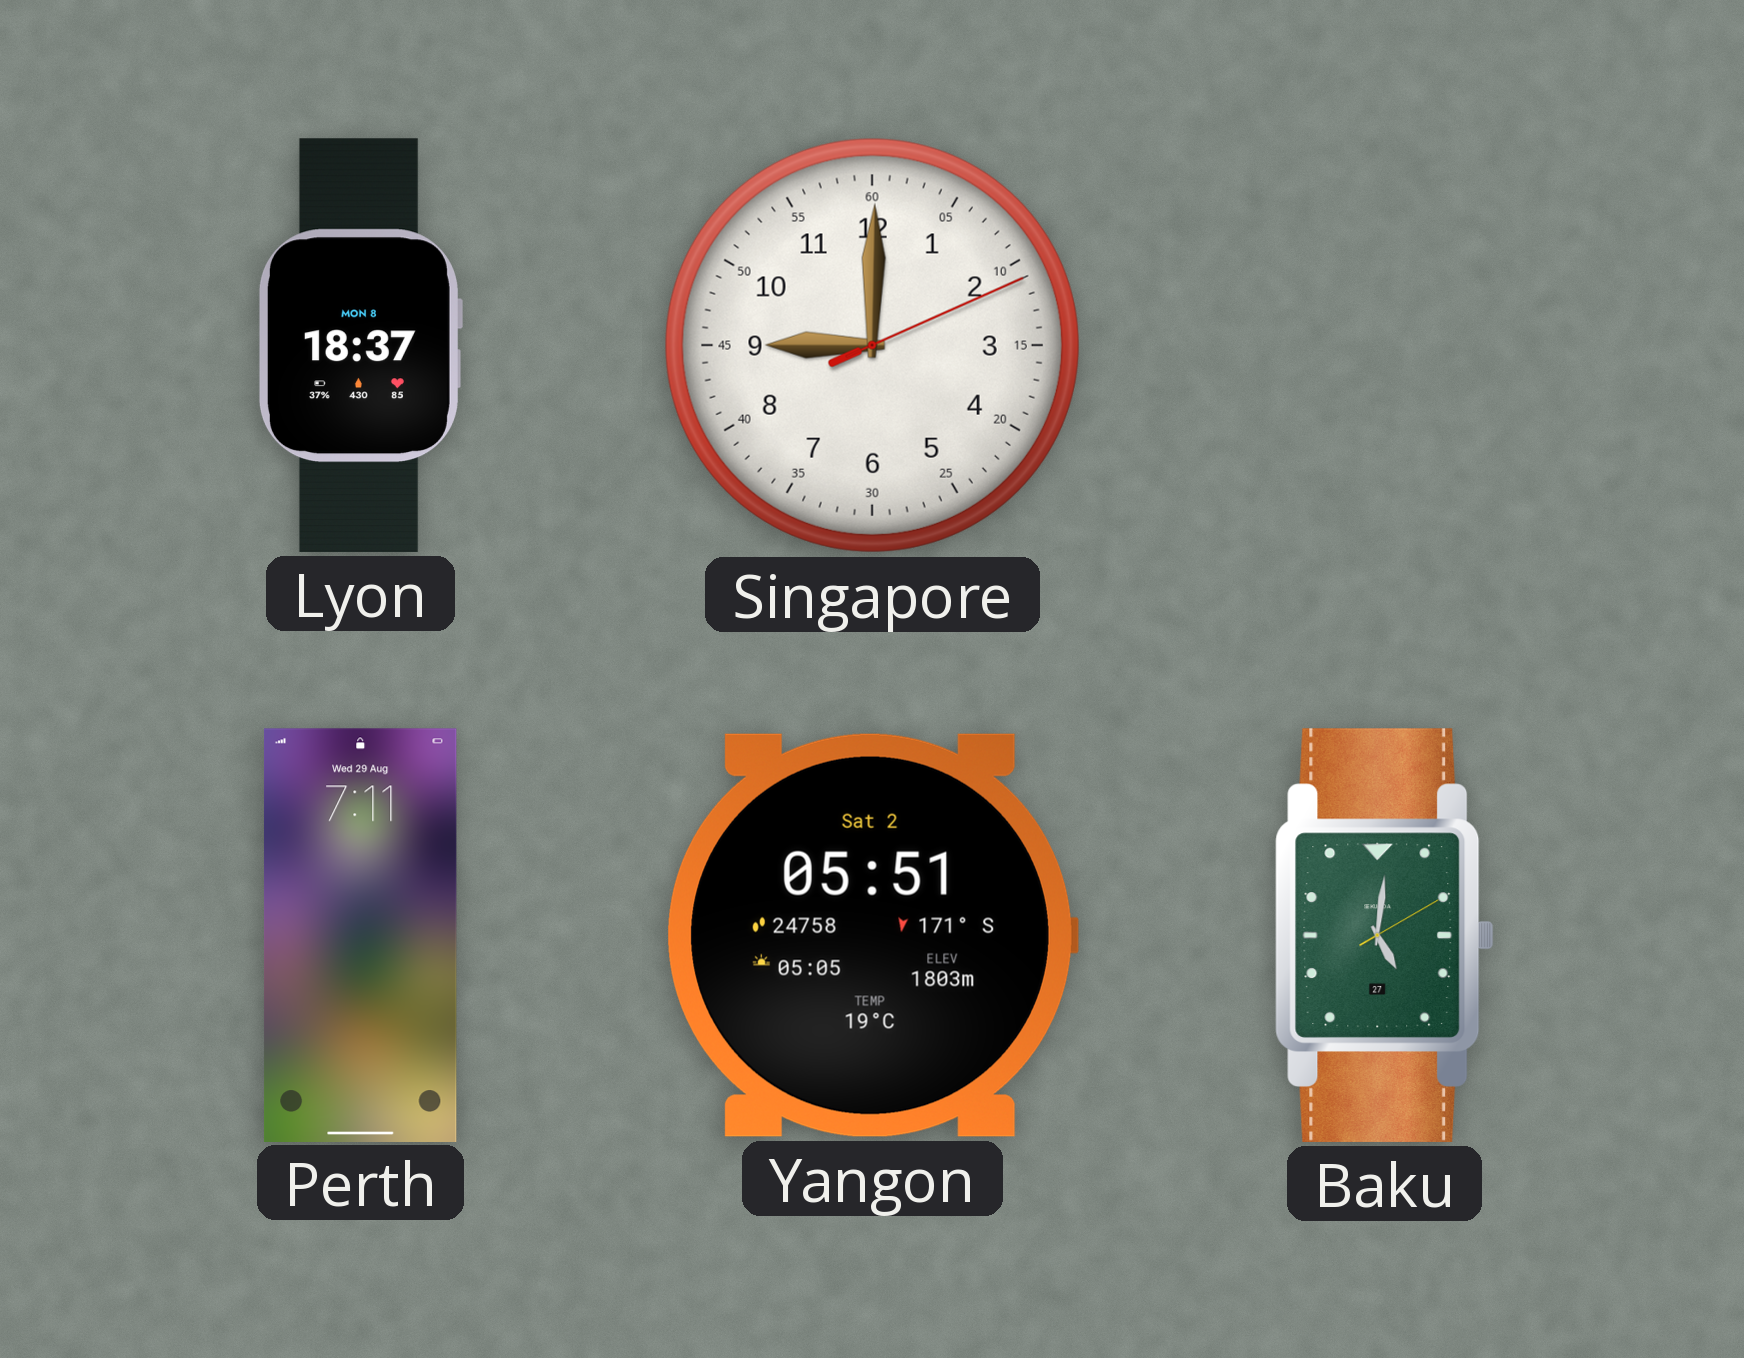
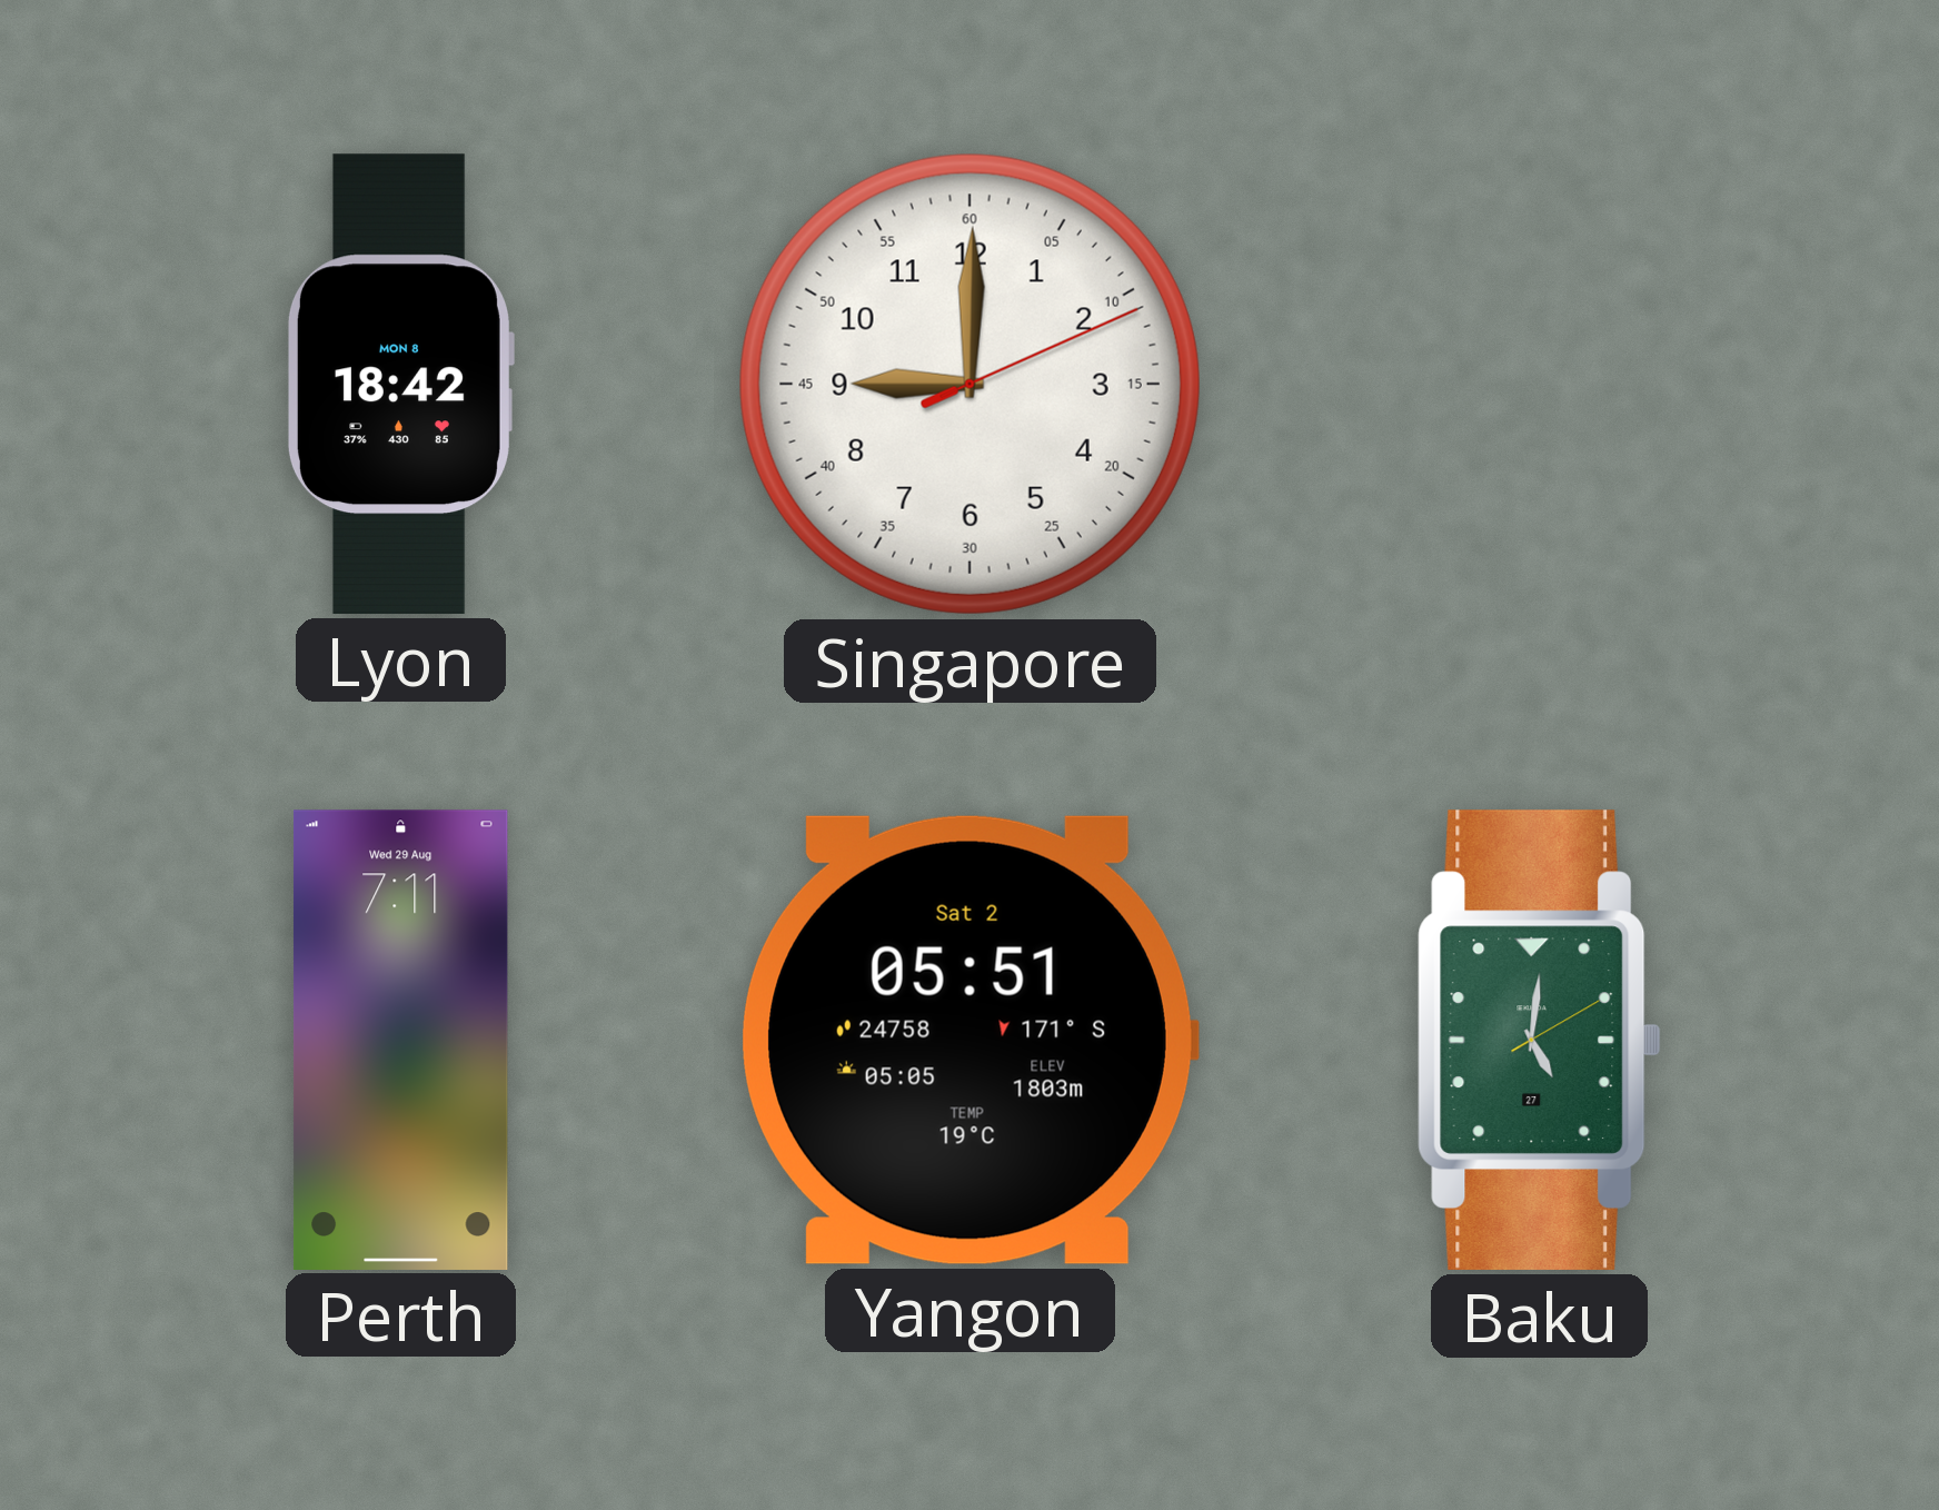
Lyon: 18:37 -> 18:42
